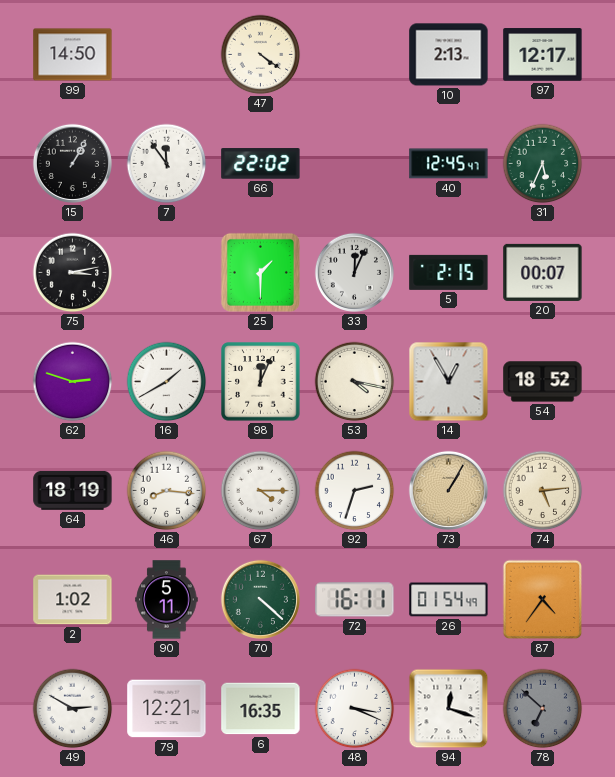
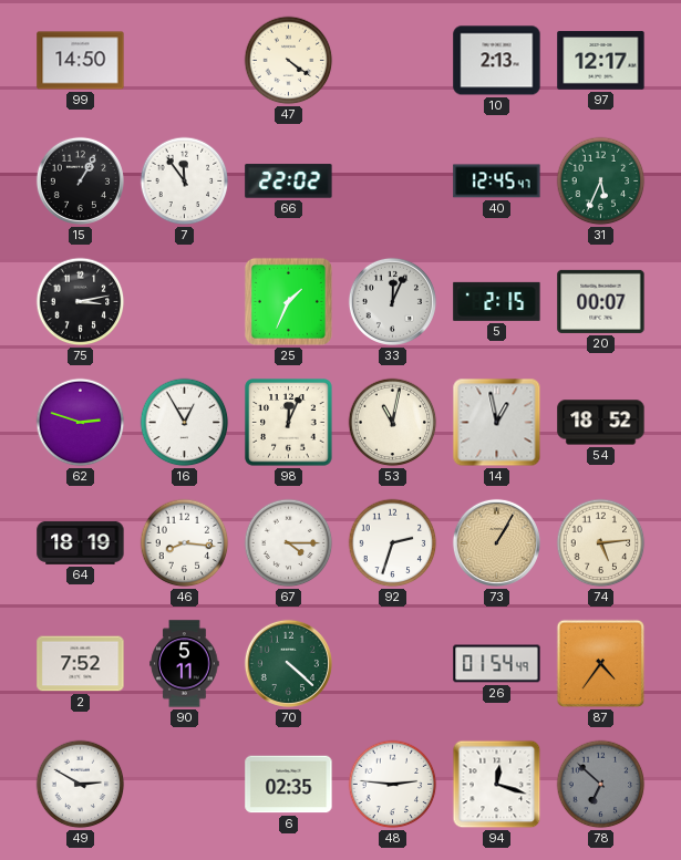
25: 1:30 -> 1:34
16: 1:40 -> 12:55
53: 4:17 -> 11:02
14: 12:55 -> 12:58
2: 1:02 -> 7:52
72: 16:11 -> none
79: 12:21 -> none
6: 16:35 -> 02:35
48: 3:19 -> 2:46
